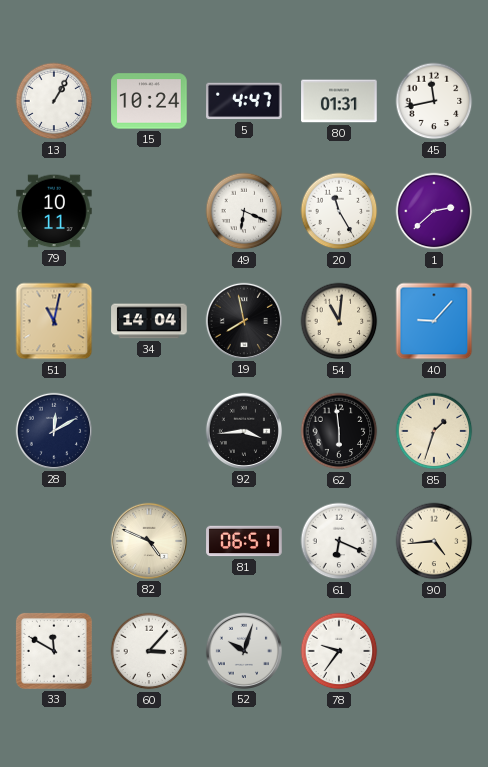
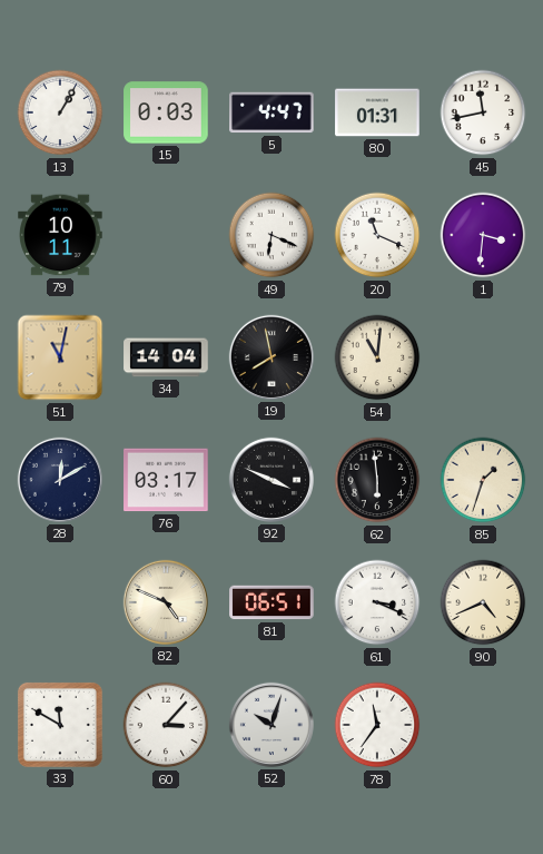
15: 10:24 -> 0:03
20: 11:25 -> 11:19
1: 2:38 -> 3:31
40: 9:07 -> none
76: none -> 03:17
92: 3:44 -> 3:49
61: 6:19 -> 3:19
90: 4:44 -> 4:41
78: 9:36 -> 11:36
